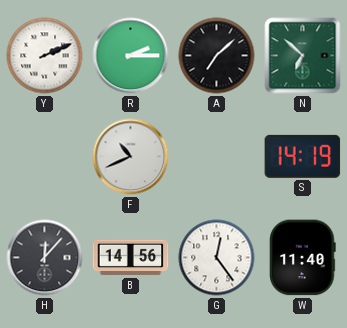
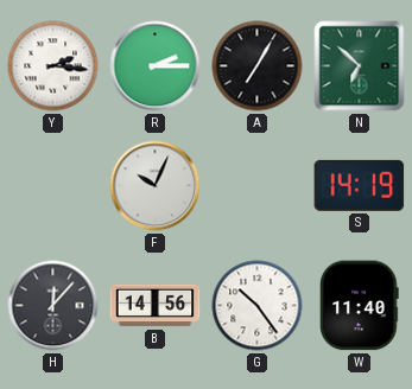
Y: 2:11 -> 2:16
A: 7:08 -> 7:05
F: 10:41 -> 10:04
G: 12:24 -> 10:24
